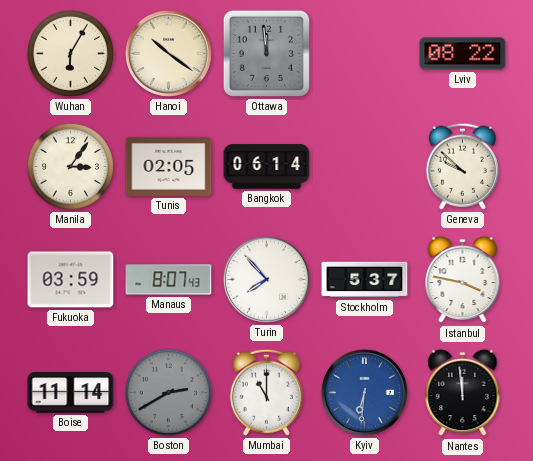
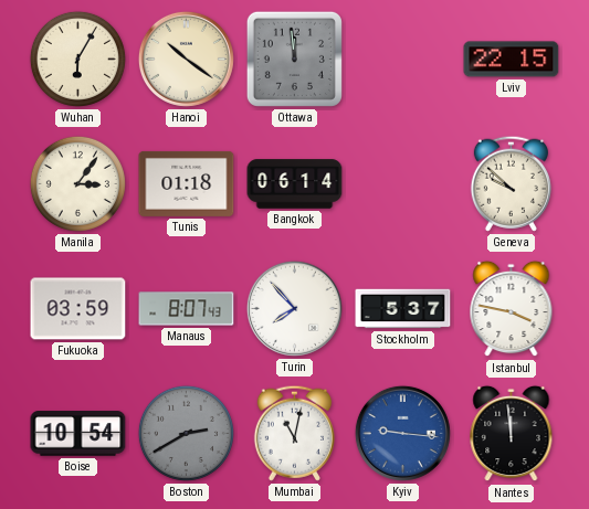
Lviv: 08:22 -> 22:15
Tunis: 02:05 -> 01:18
Boise: 11:14 -> 10:54
Mumbai: 11:00 -> 11:02
Kyiv: 6:31 -> 9:16
